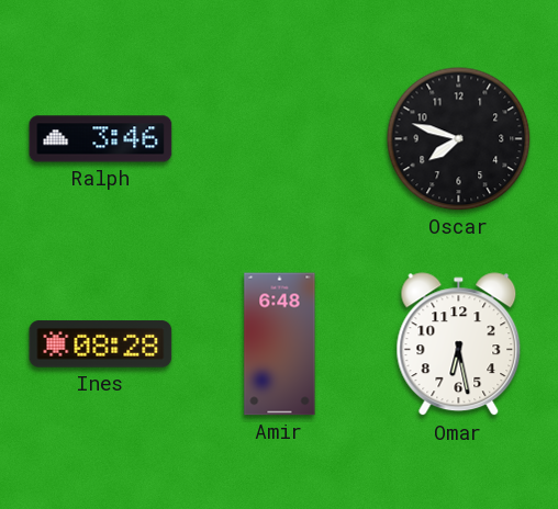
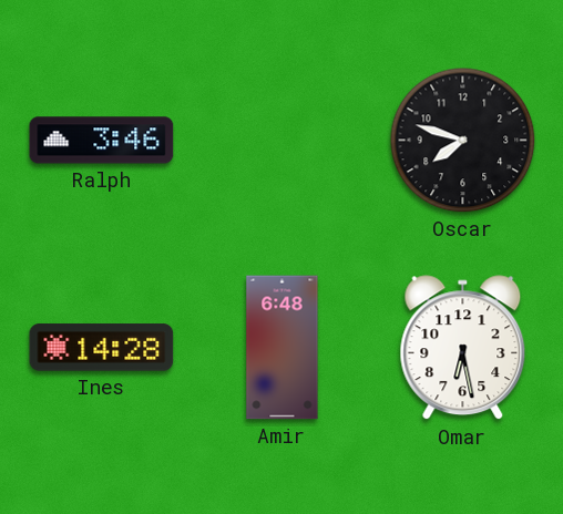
Ines: 08:28 -> 14:28
